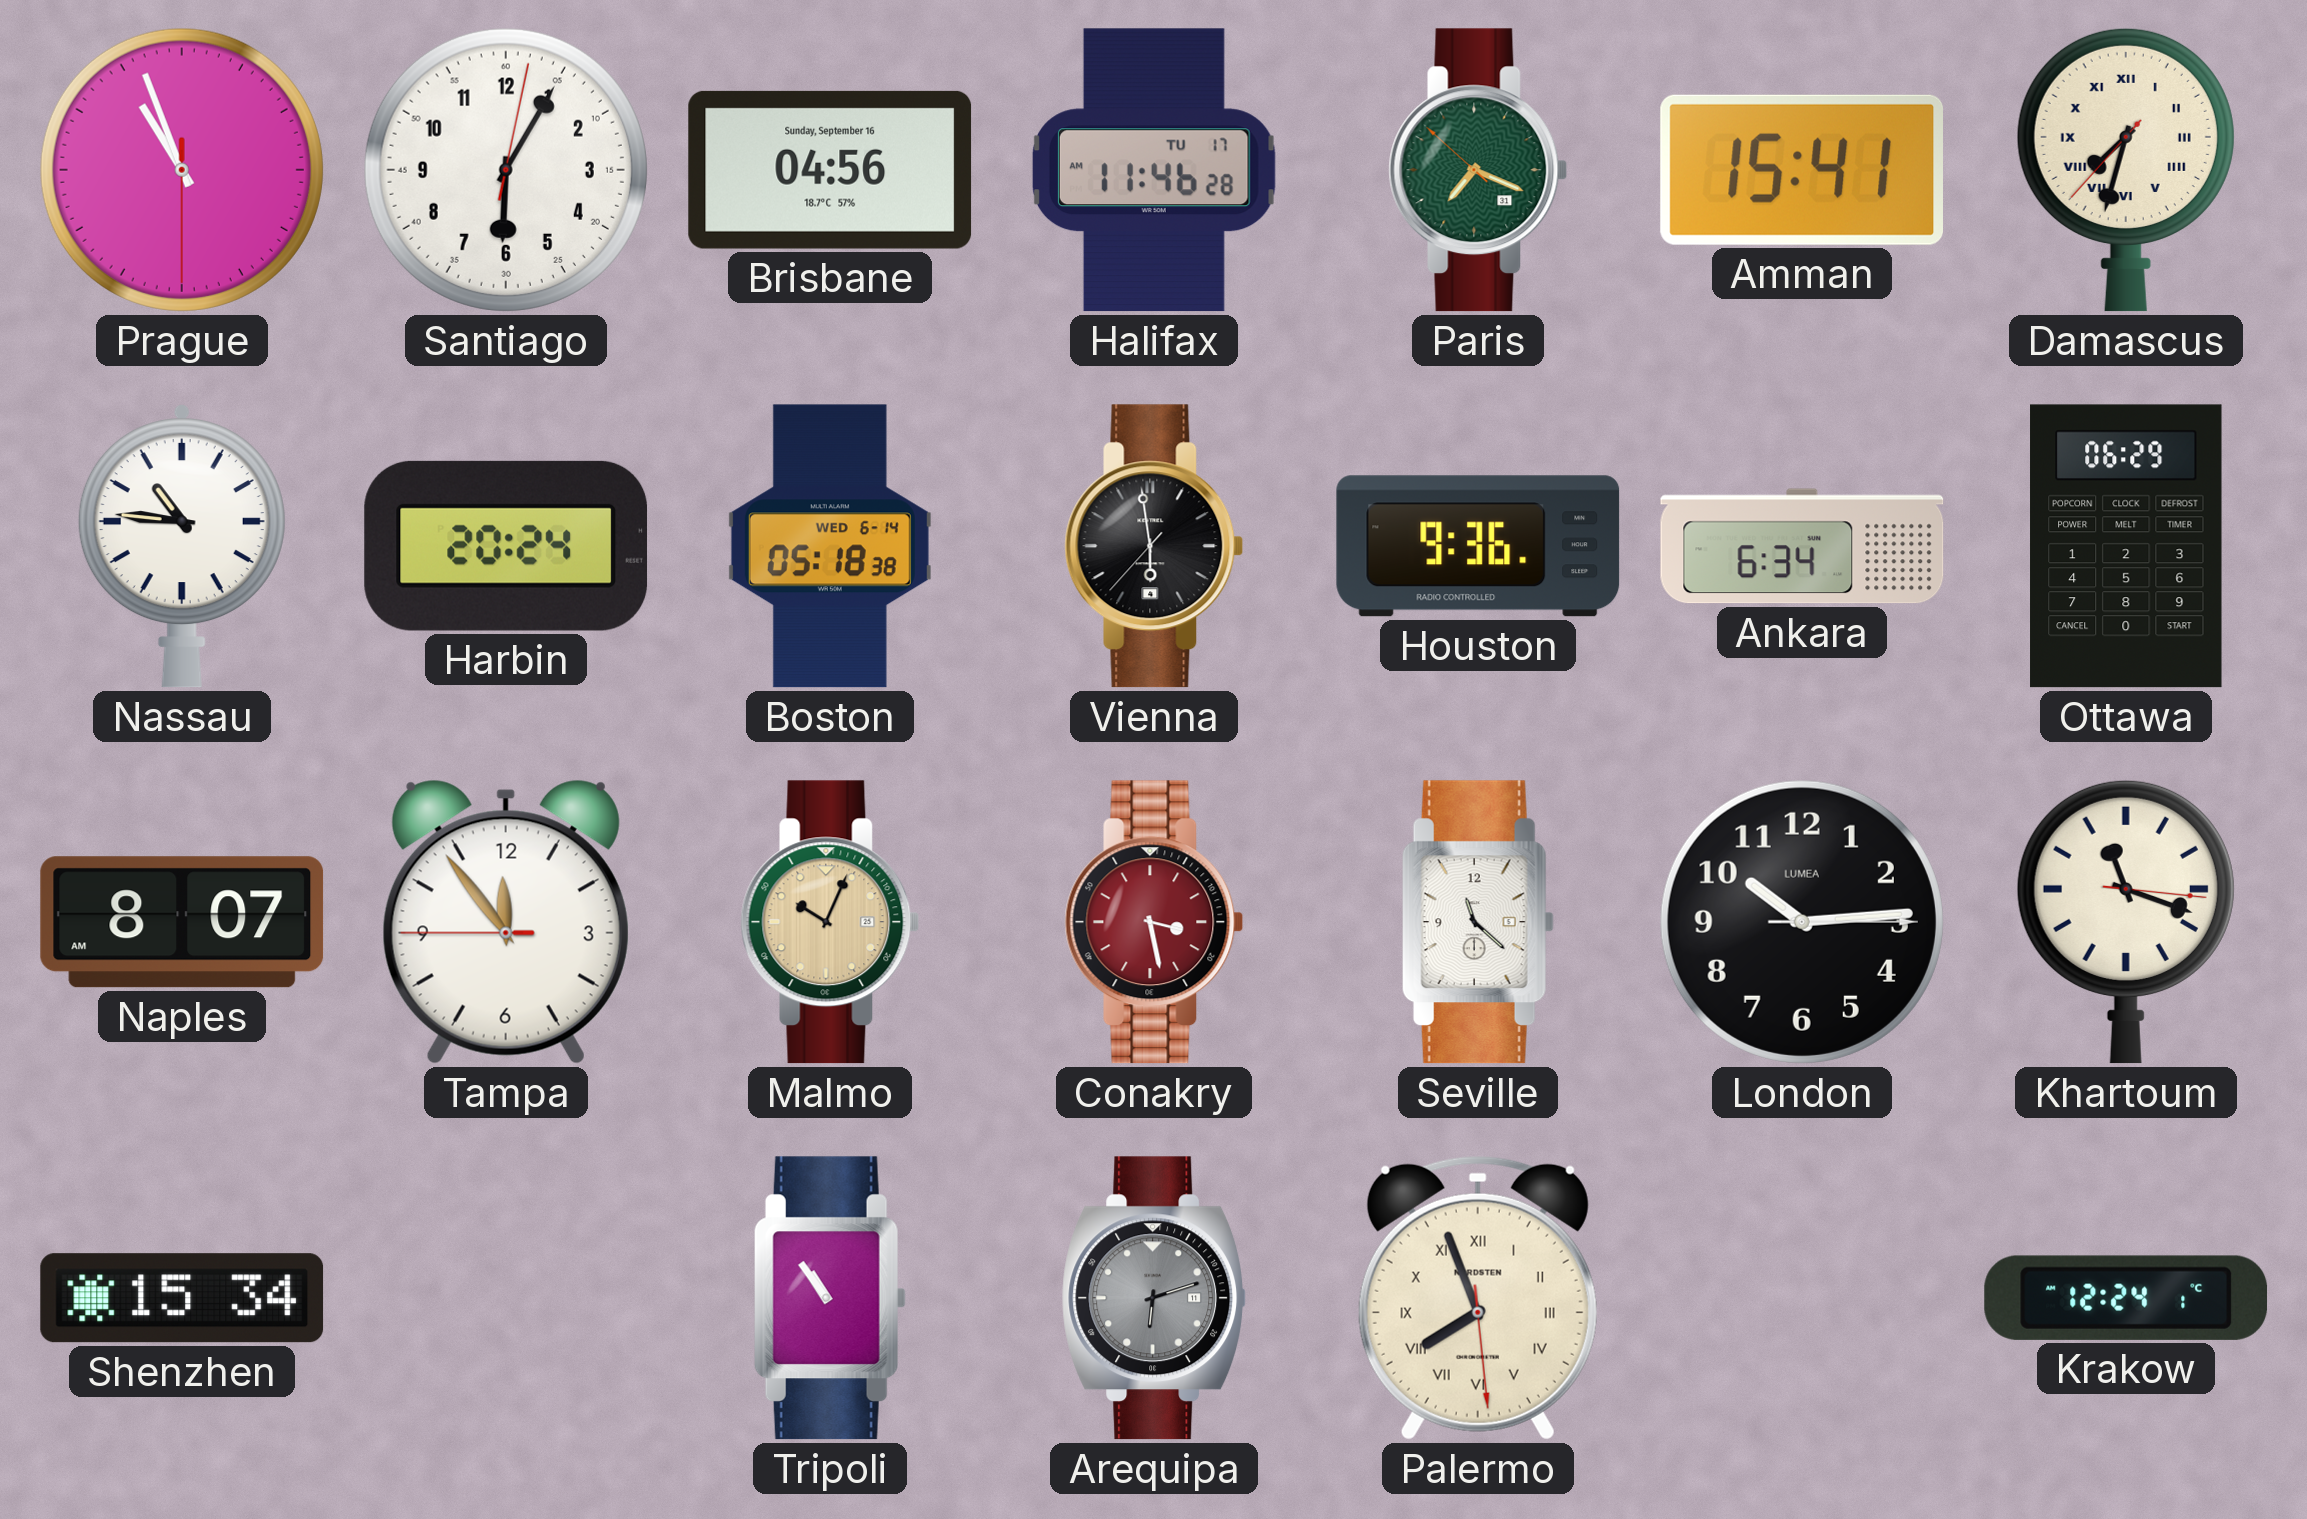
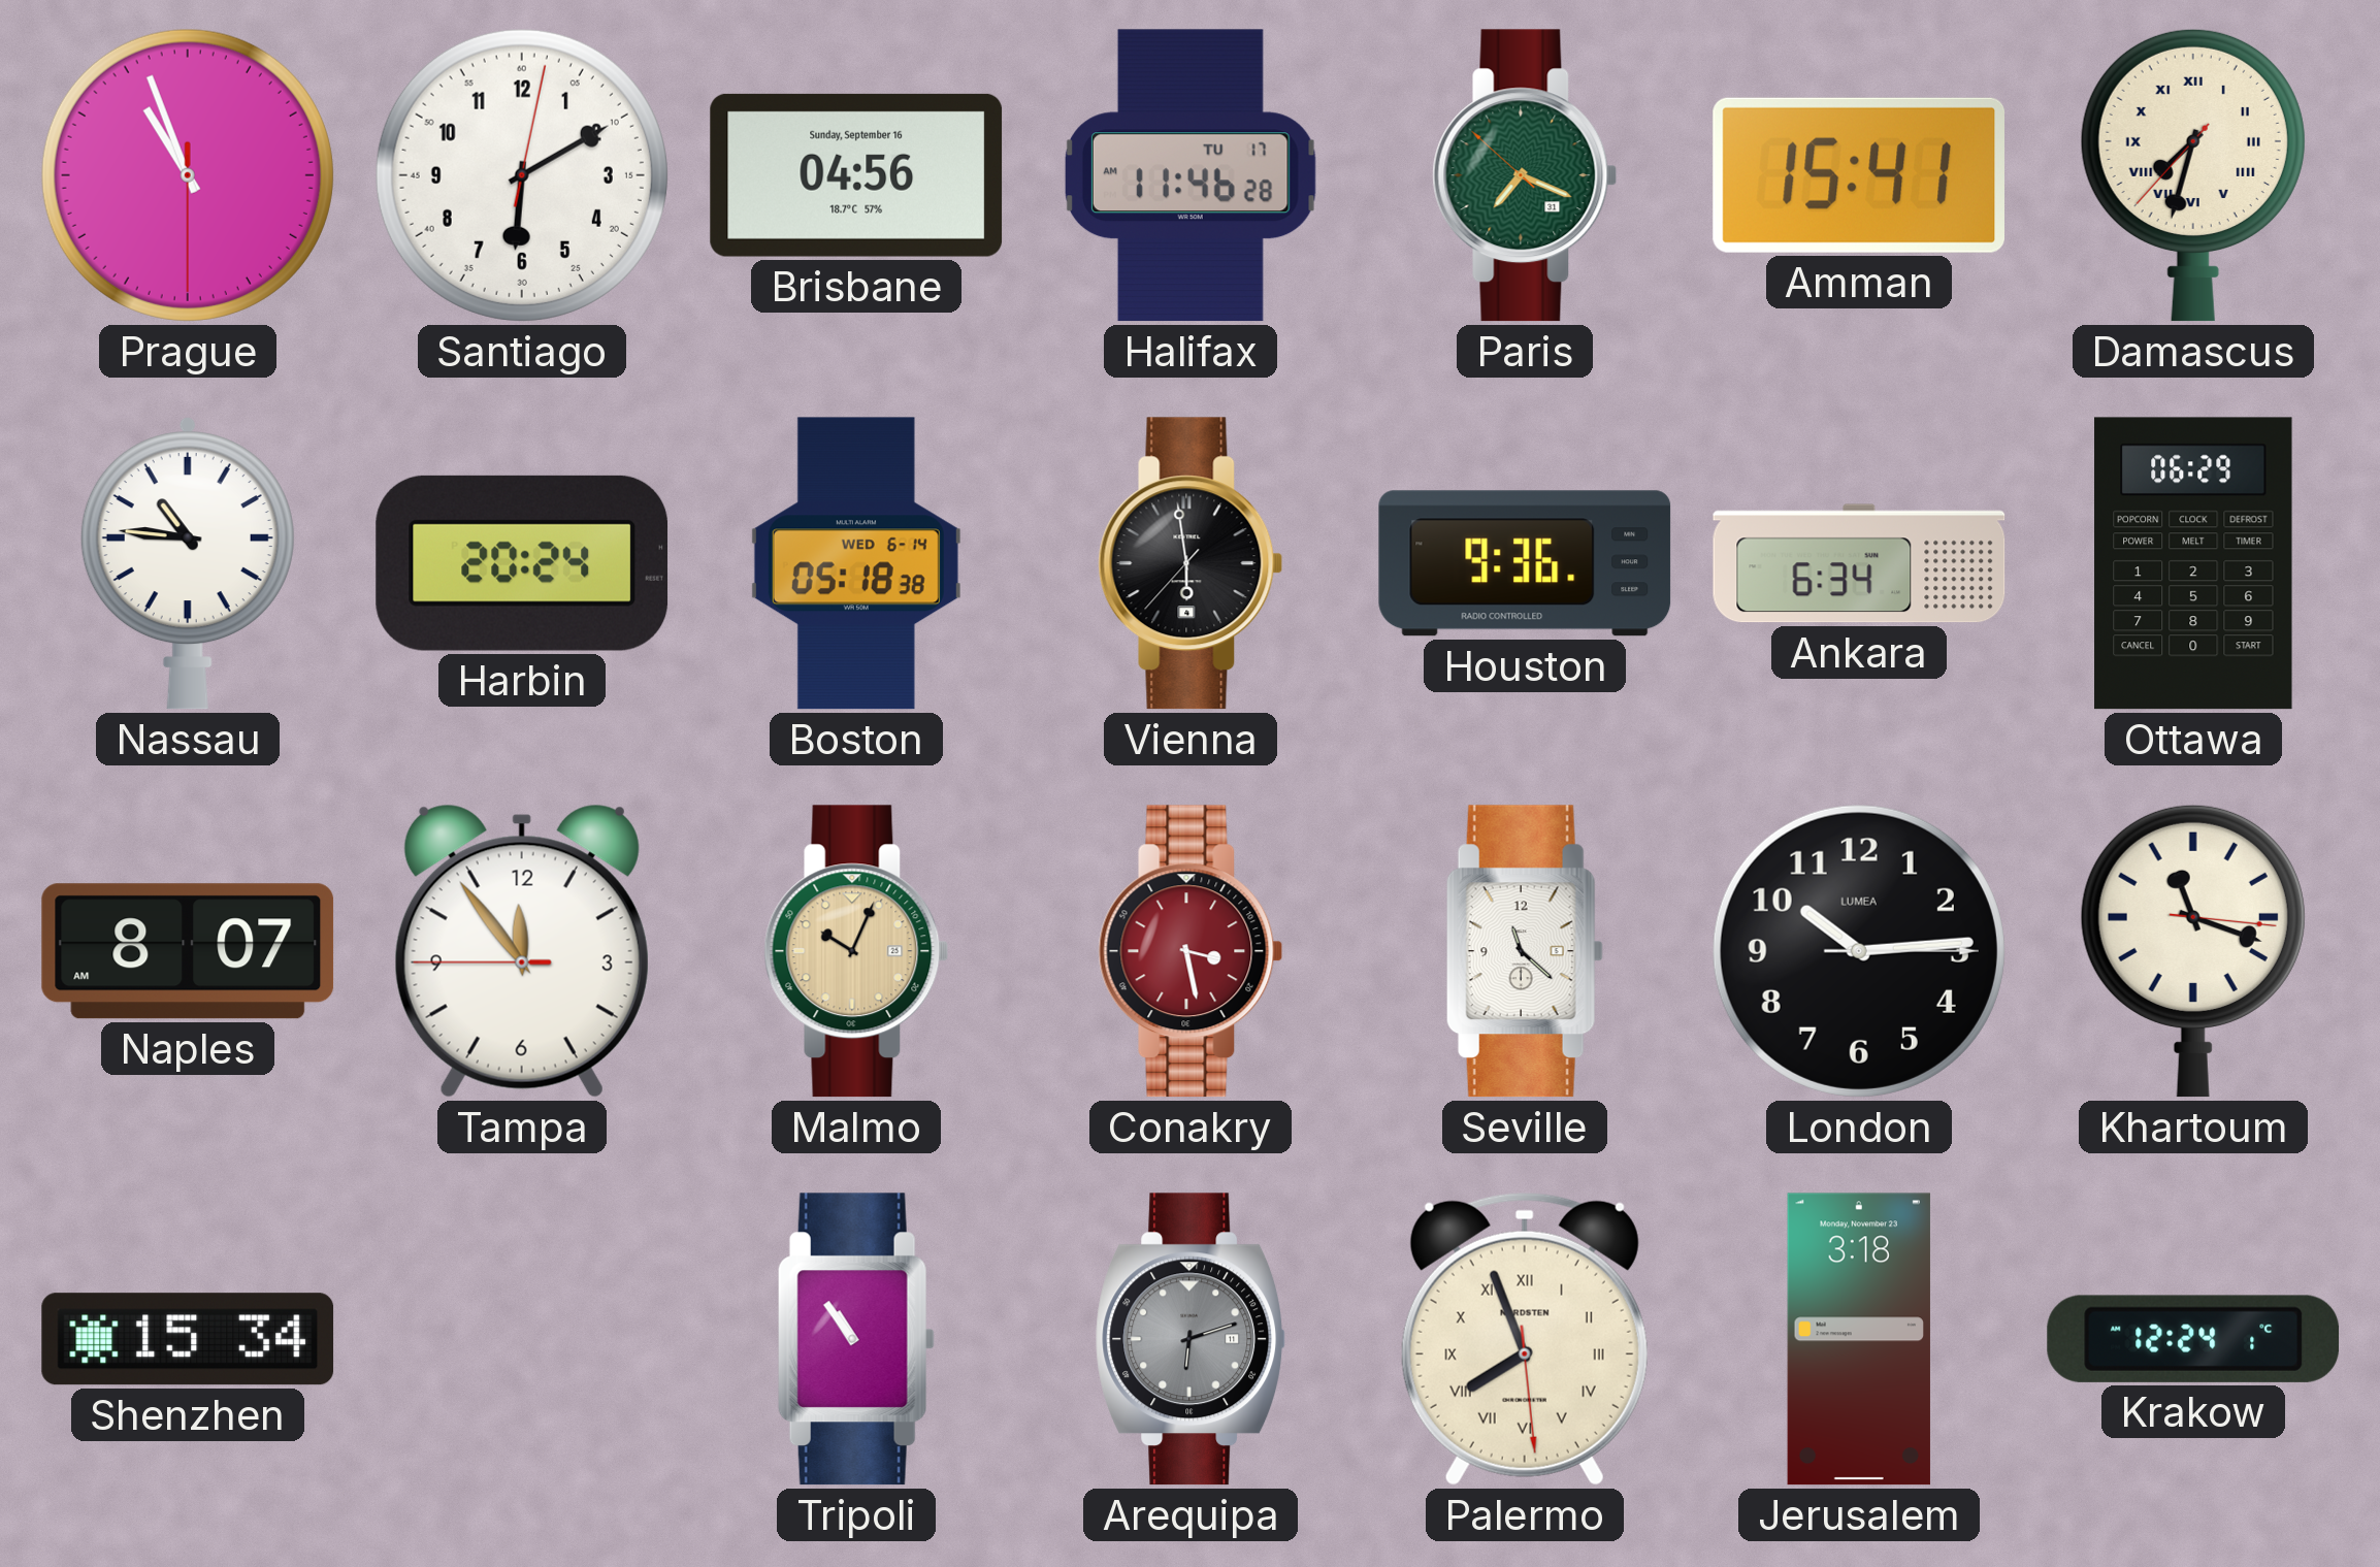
Santiago: 6:05 -> 6:10
Jerusalem: none -> 3:18
